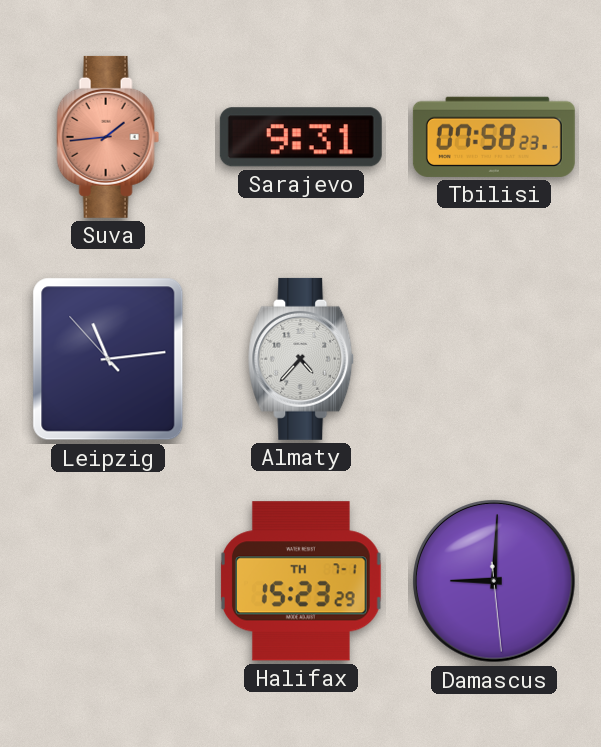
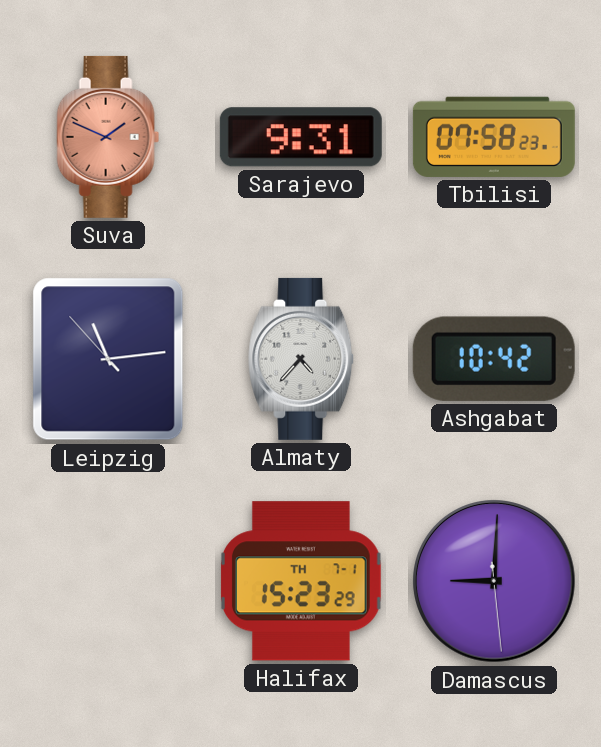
Suva: 1:44 -> 1:49
Ashgabat: none -> 10:42
